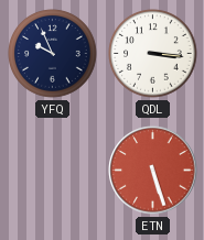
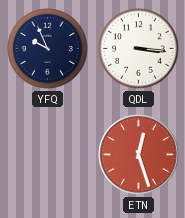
ETN: 5:27 -> 12:27
